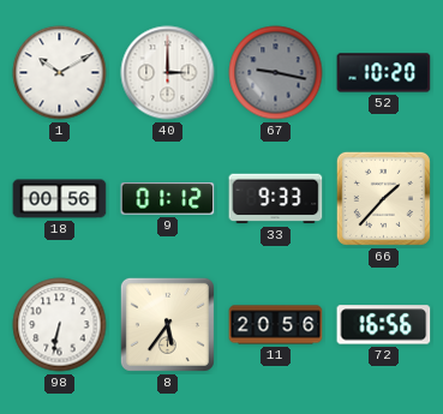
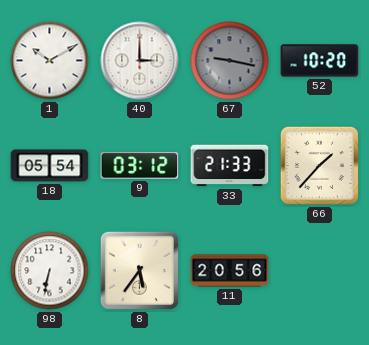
18: 00:56 -> 05:54
9: 01:12 -> 03:12
33: 9:33 -> 21:33
72: 16:56 -> none
